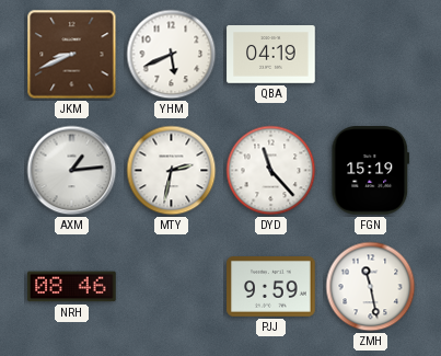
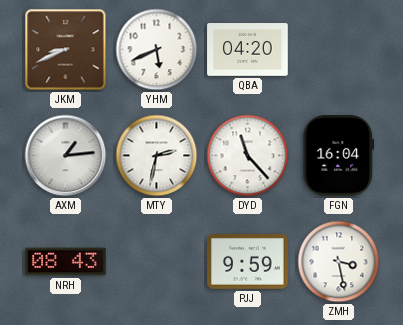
QBA: 04:19 -> 04:20
FGN: 15:19 -> 16:04
NRH: 08:46 -> 08:43
ZMH: 11:28 -> 3:28
